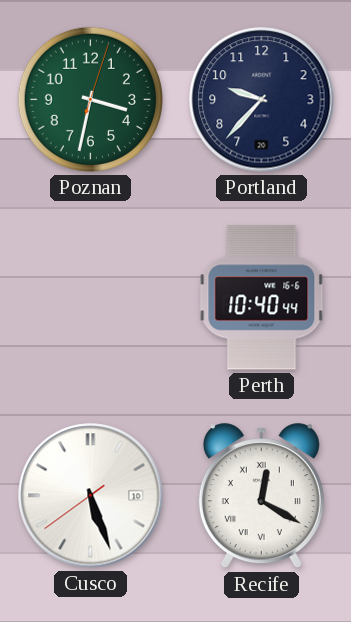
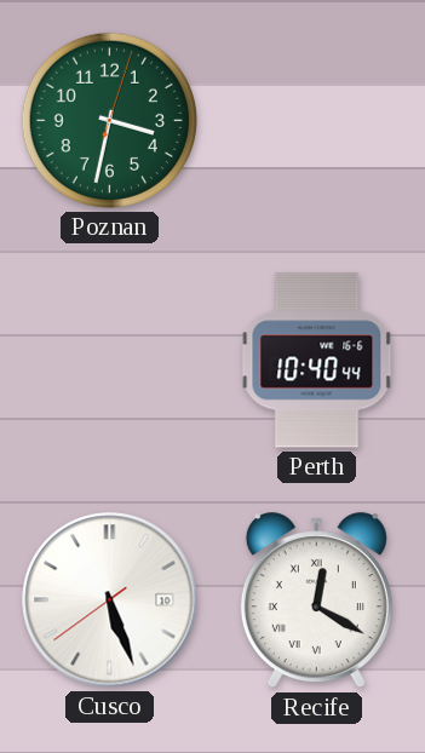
Portland: 9:37 -> none
